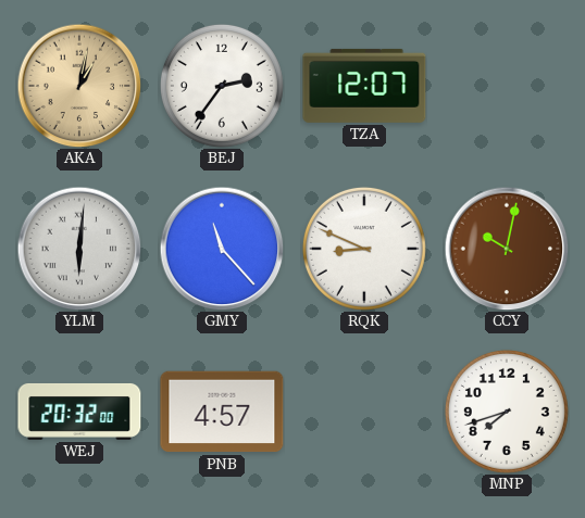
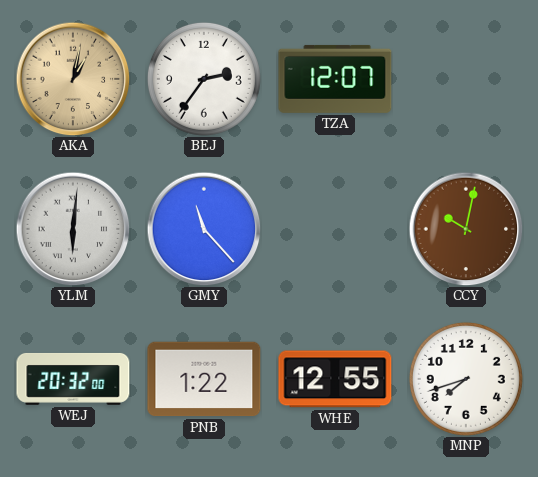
RQK: 8:49 -> none
PNB: 4:57 -> 1:22
WHE: none -> 12:55
